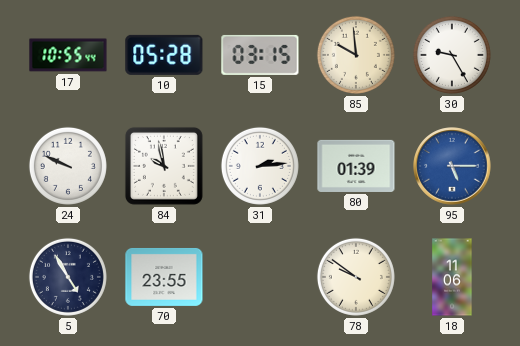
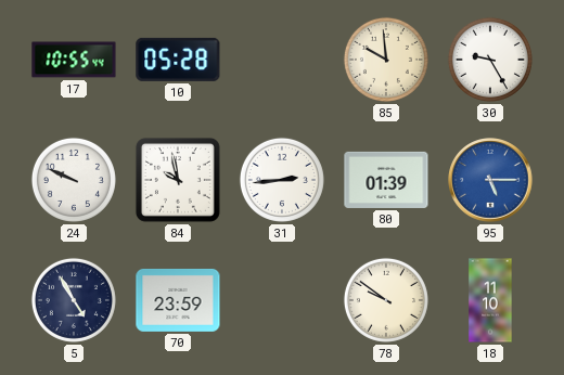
15: 03:15 -> none
31: 2:14 -> 2:44
70: 23:55 -> 23:59
18: 11:06 -> 11:10
